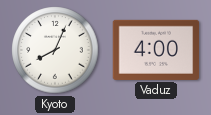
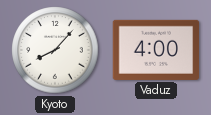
Kyoto: 8:04 -> 8:07
